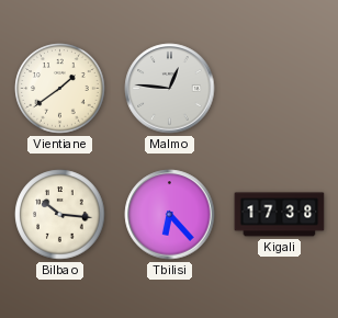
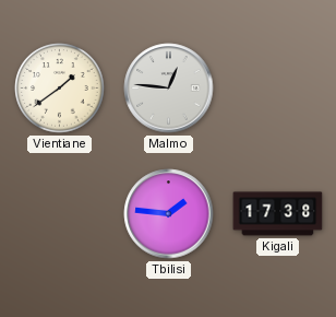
Bilbao: 10:16 -> none
Tbilisi: 6:23 -> 1:46
